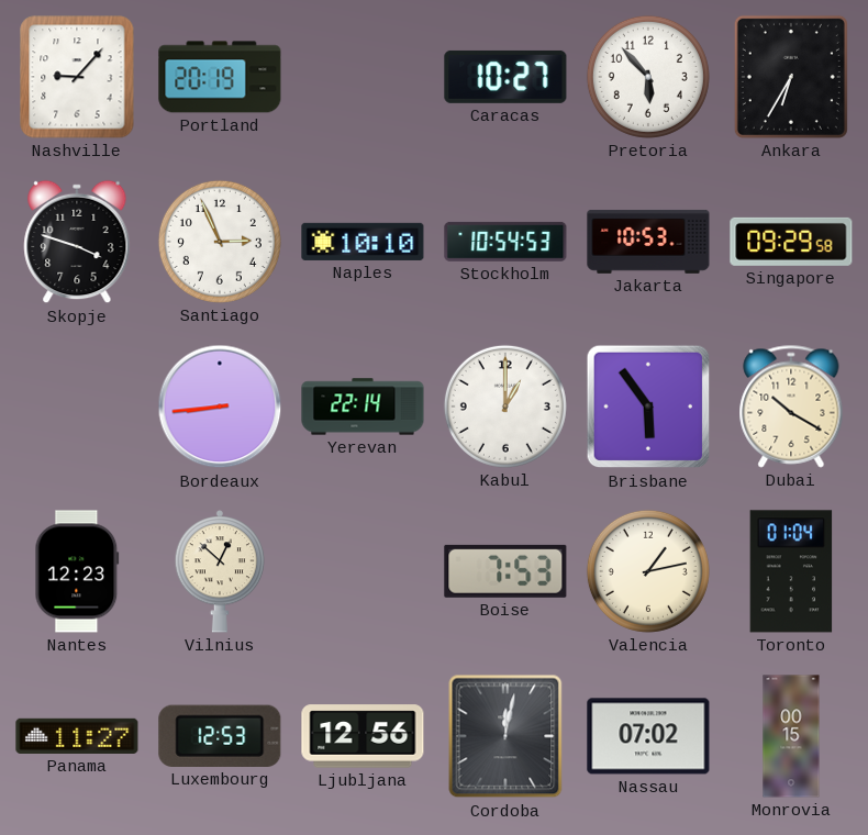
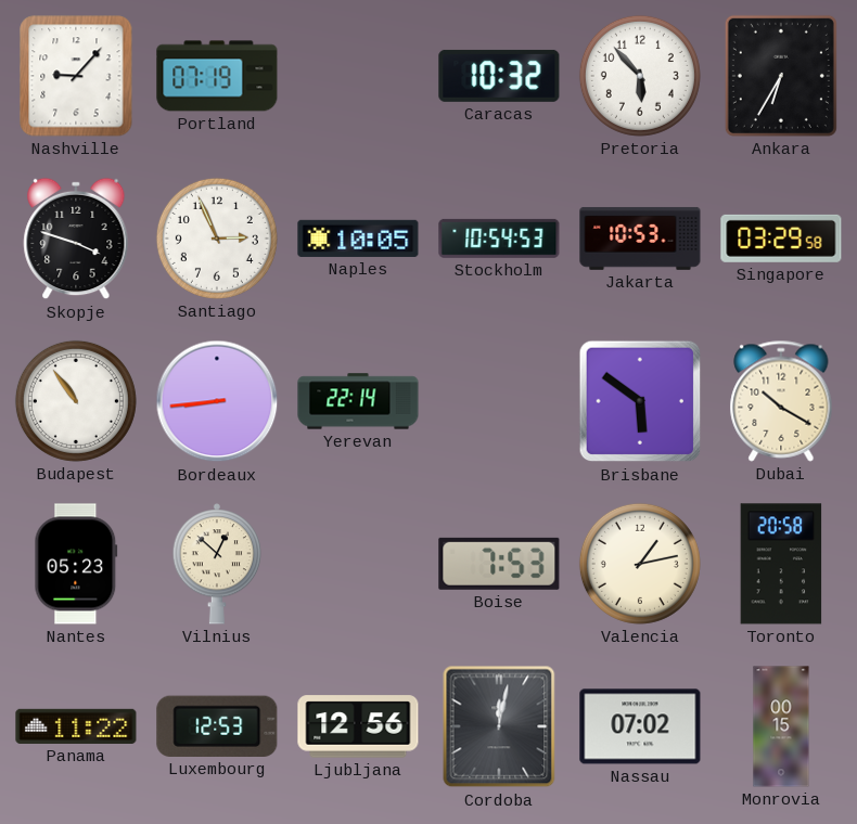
Portland: 20:19 -> 07:19
Caracas: 10:27 -> 10:32
Naples: 10:10 -> 10:05
Singapore: 09:29 -> 03:29
Budapest: none -> 10:54
Kabul: 1:00 -> none
Brisbane: 5:54 -> 5:51
Nantes: 12:23 -> 05:23
Toronto: 01:04 -> 20:58
Panama: 11:27 -> 11:22
